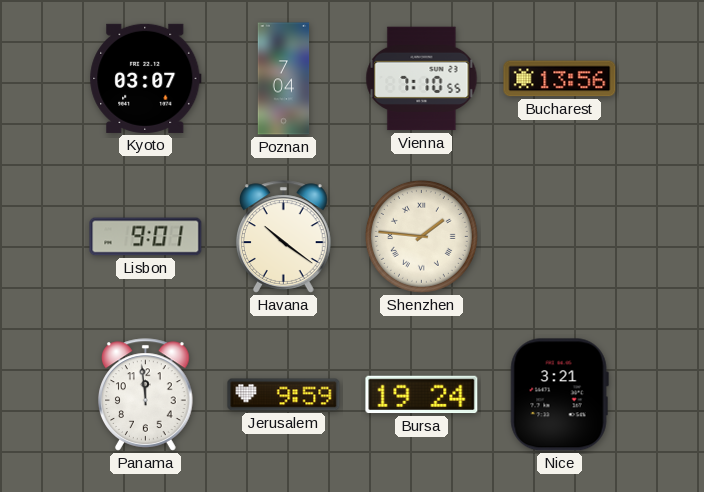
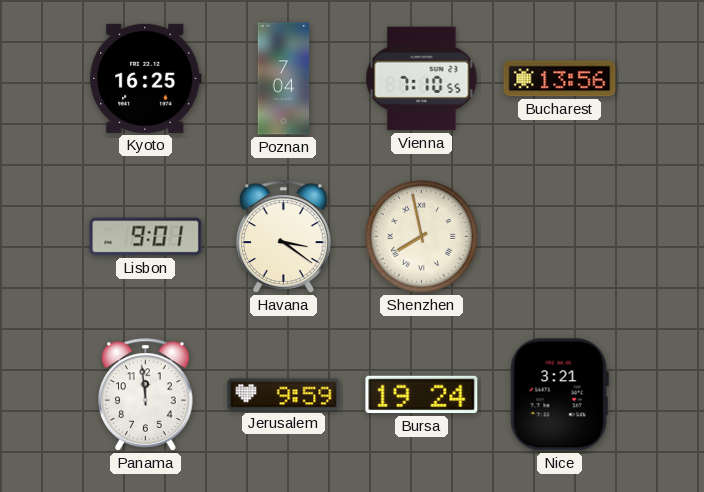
Kyoto: 03:07 -> 16:25
Havana: 10:21 -> 3:21
Shenzhen: 1:46 -> 7:58
